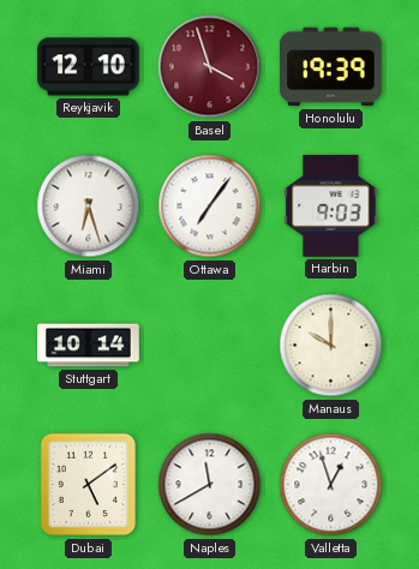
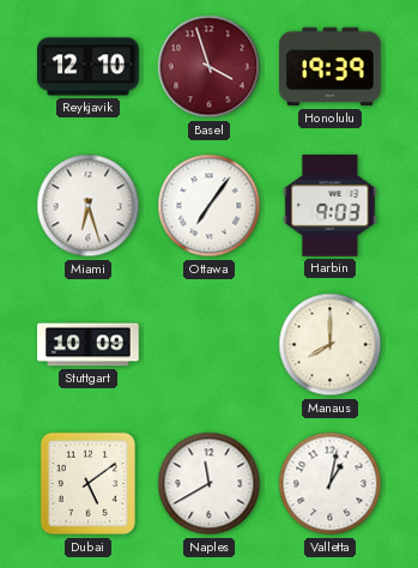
Stuttgart: 10:14 -> 10:09
Manaus: 10:00 -> 8:00
Valletta: 12:57 -> 1:02
